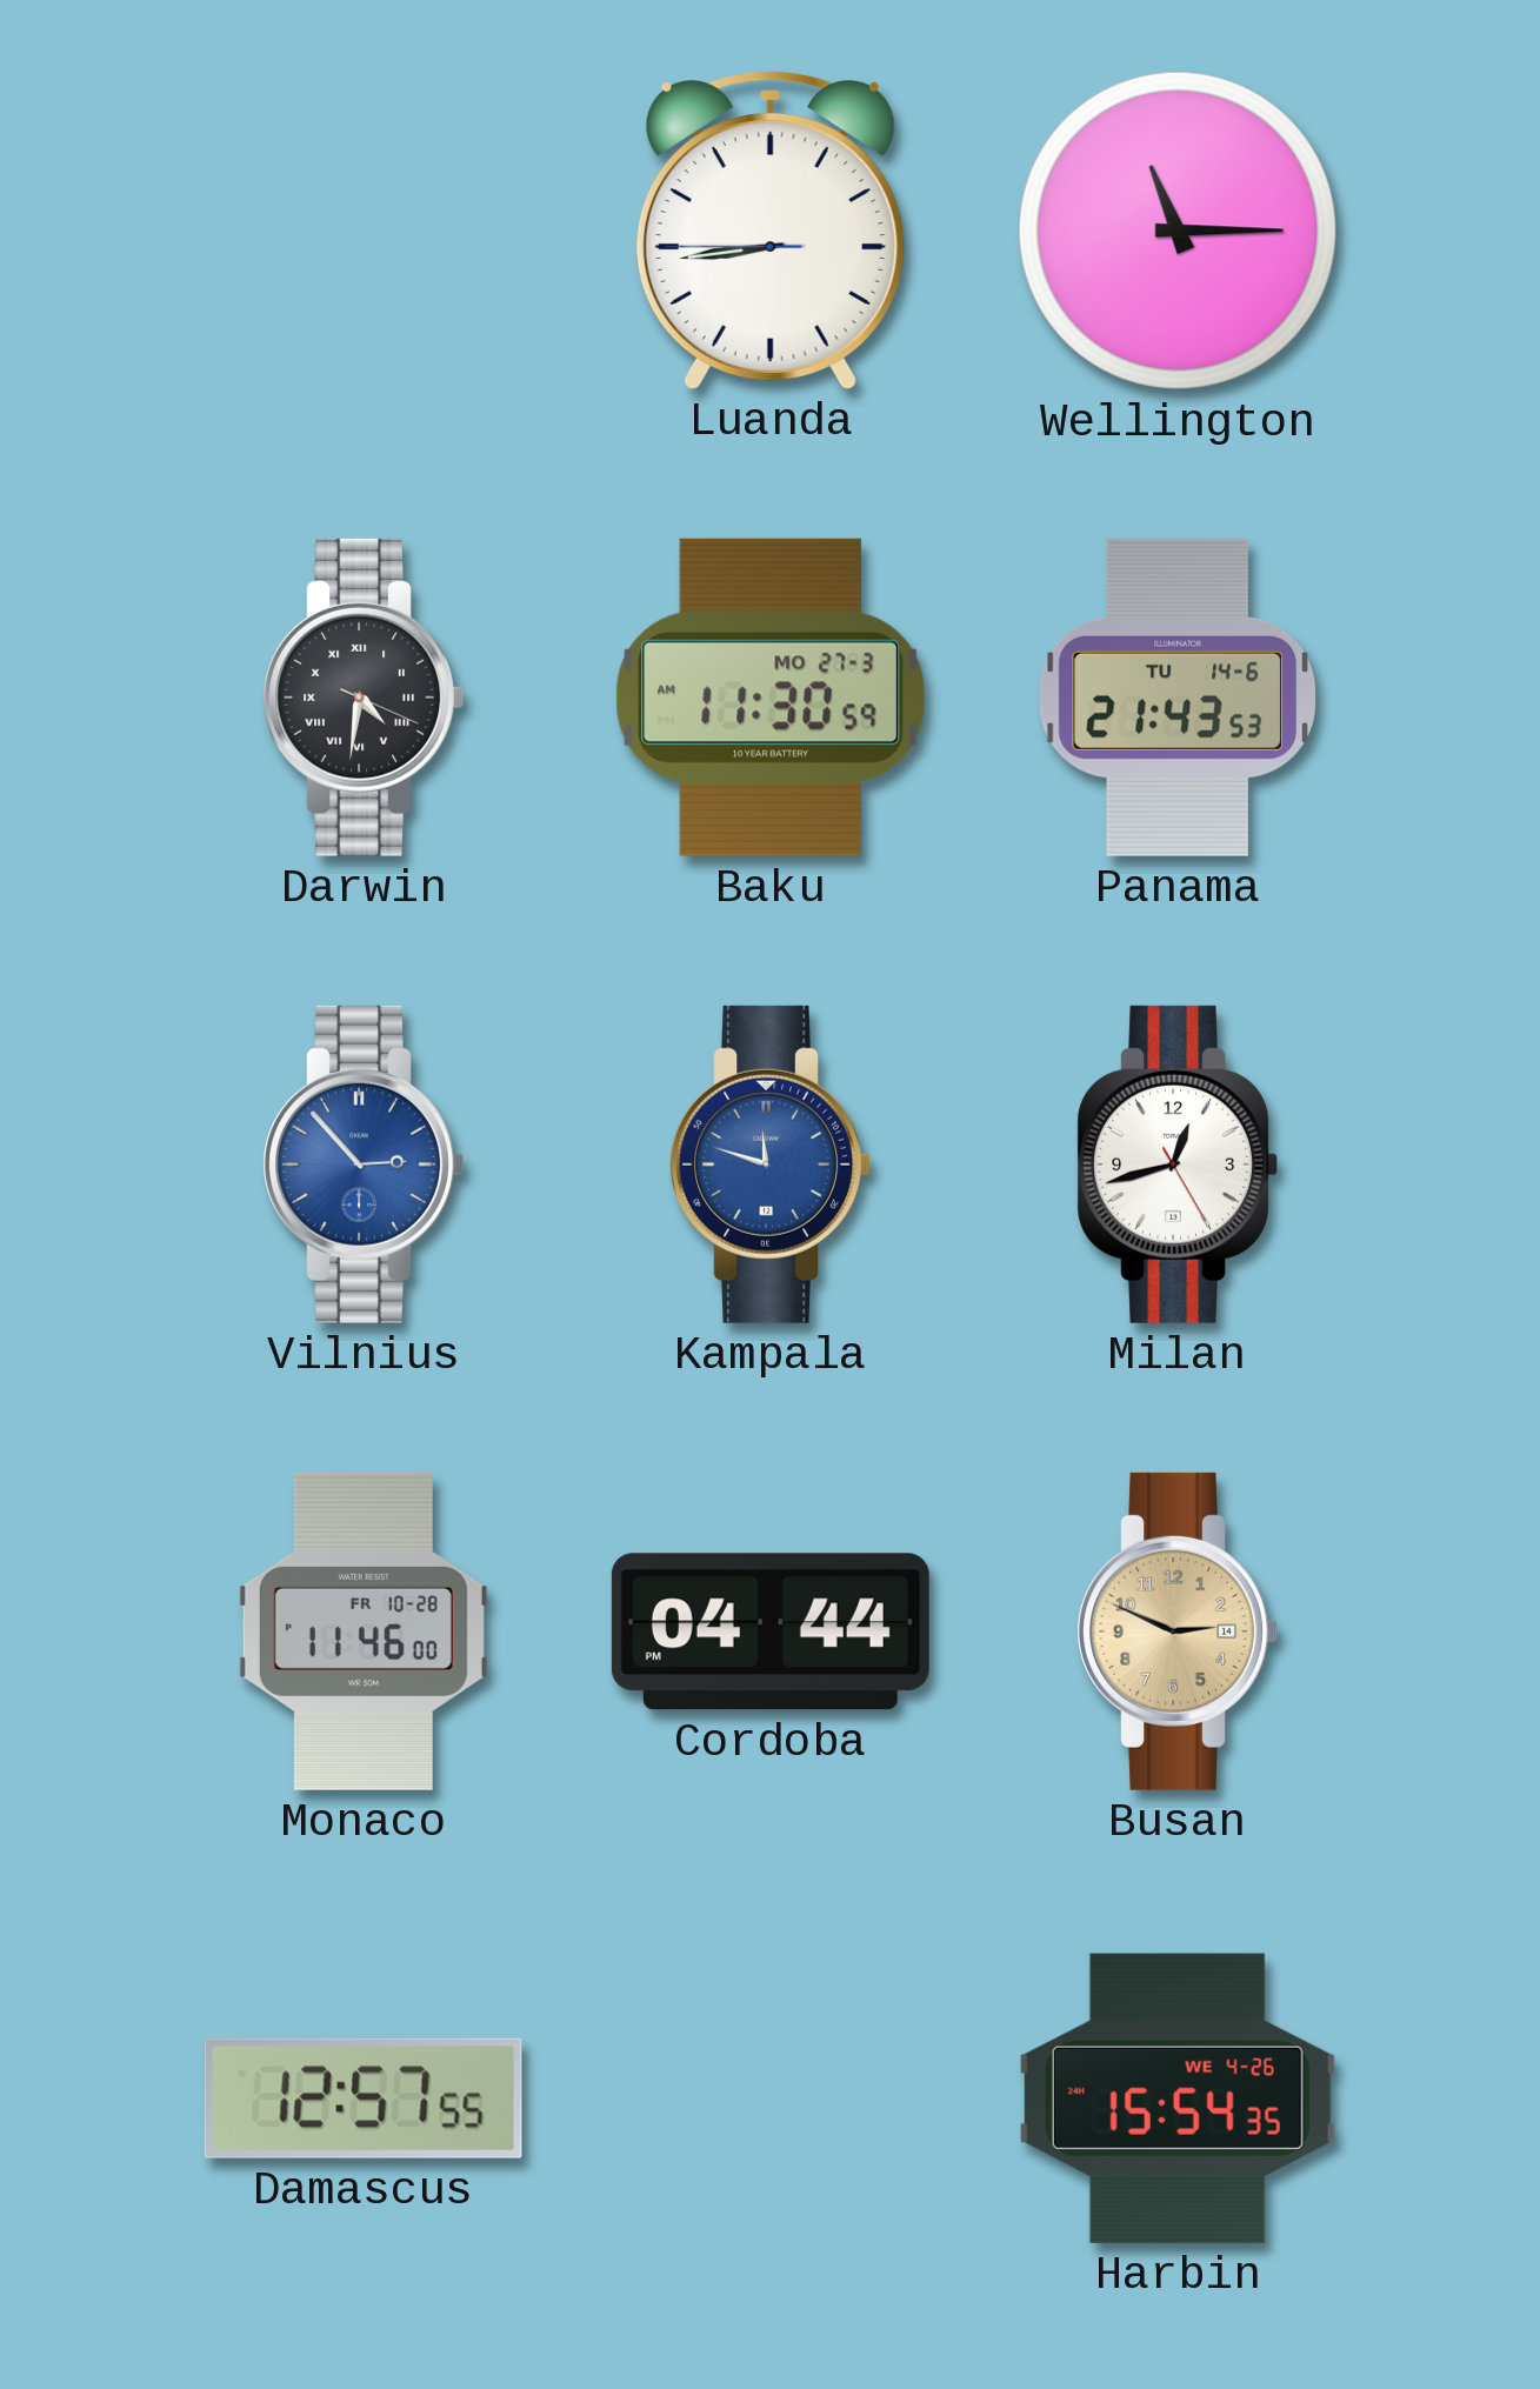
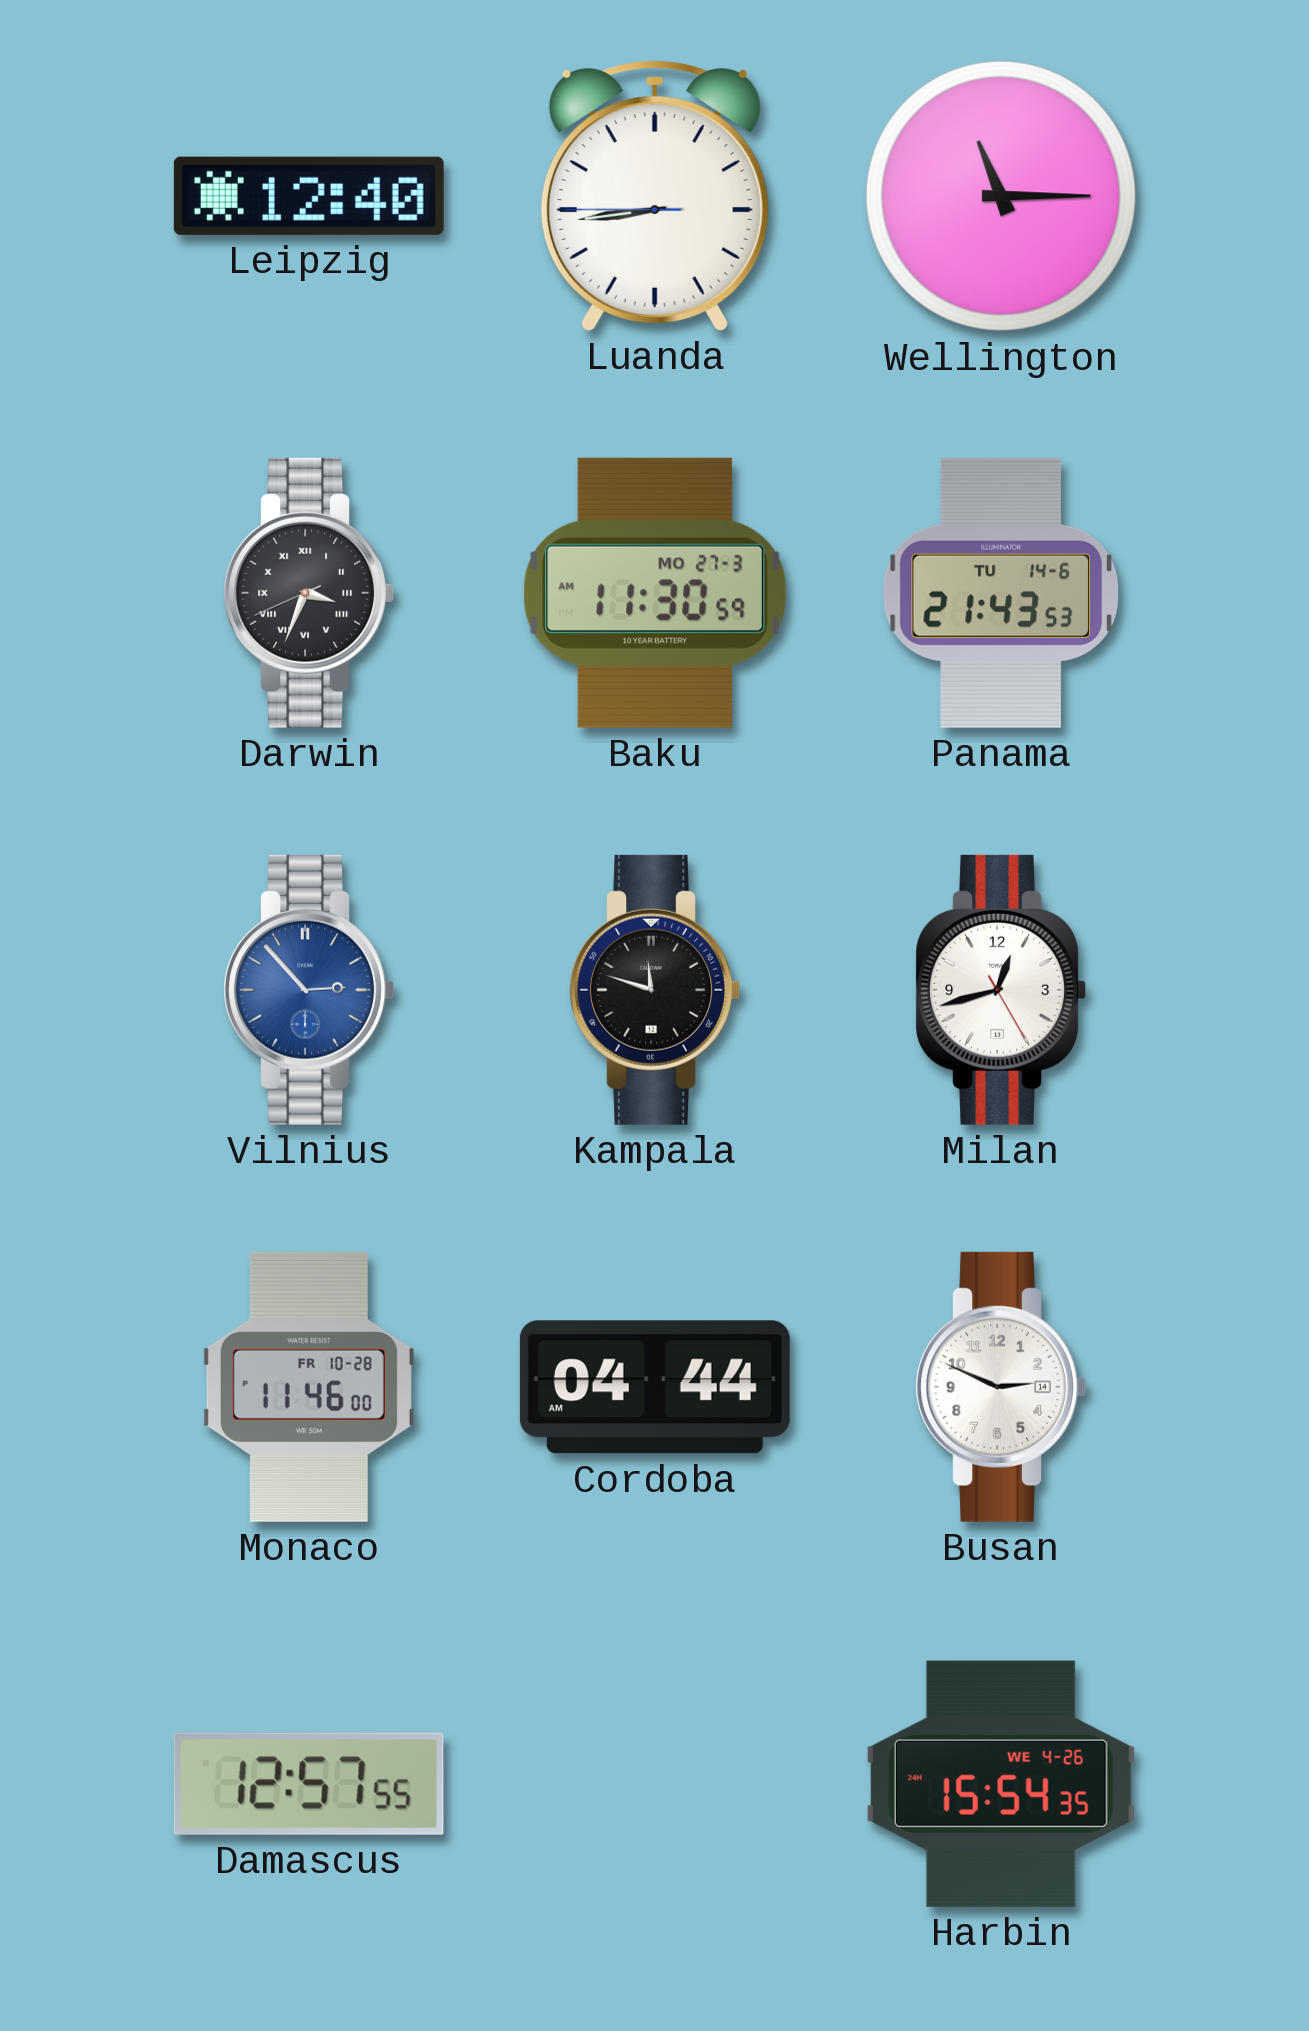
Leipzig: none -> 12:40
Darwin: 4:31 -> 3:33
Kampala dial: blue -> black
Cordoba: 04:44 PM -> 04:44 AM
Busan dial: champagne -> white
